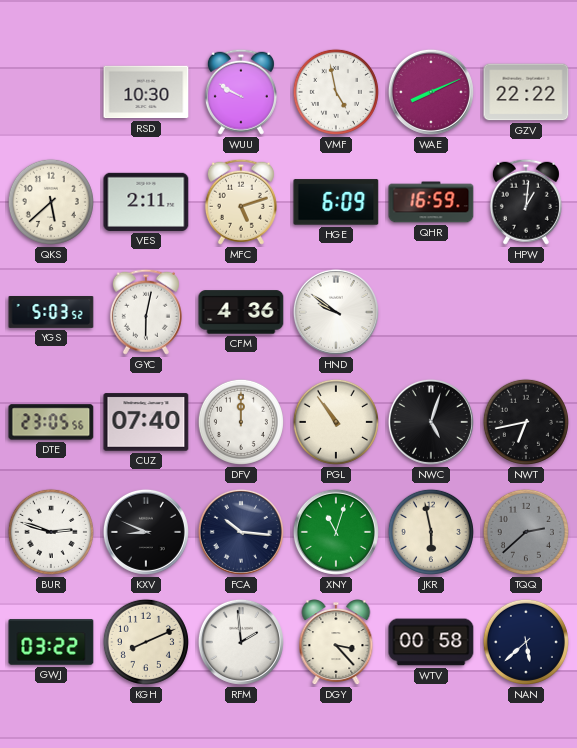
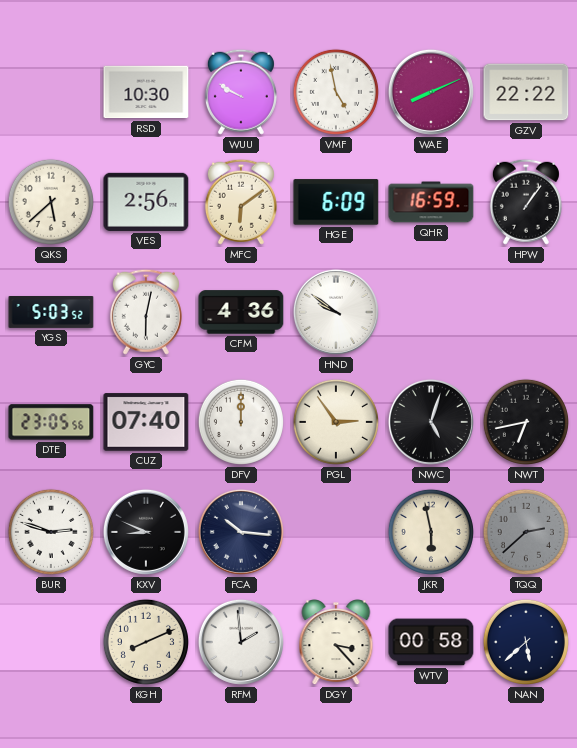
VES: 2:11 -> 2:56
MFC: 5:12 -> 6:09
HPW: 1:01 -> 1:06
PGL: 10:54 -> 2:54
XNY: 11:03 -> none
GWJ: 03:22 -> none
